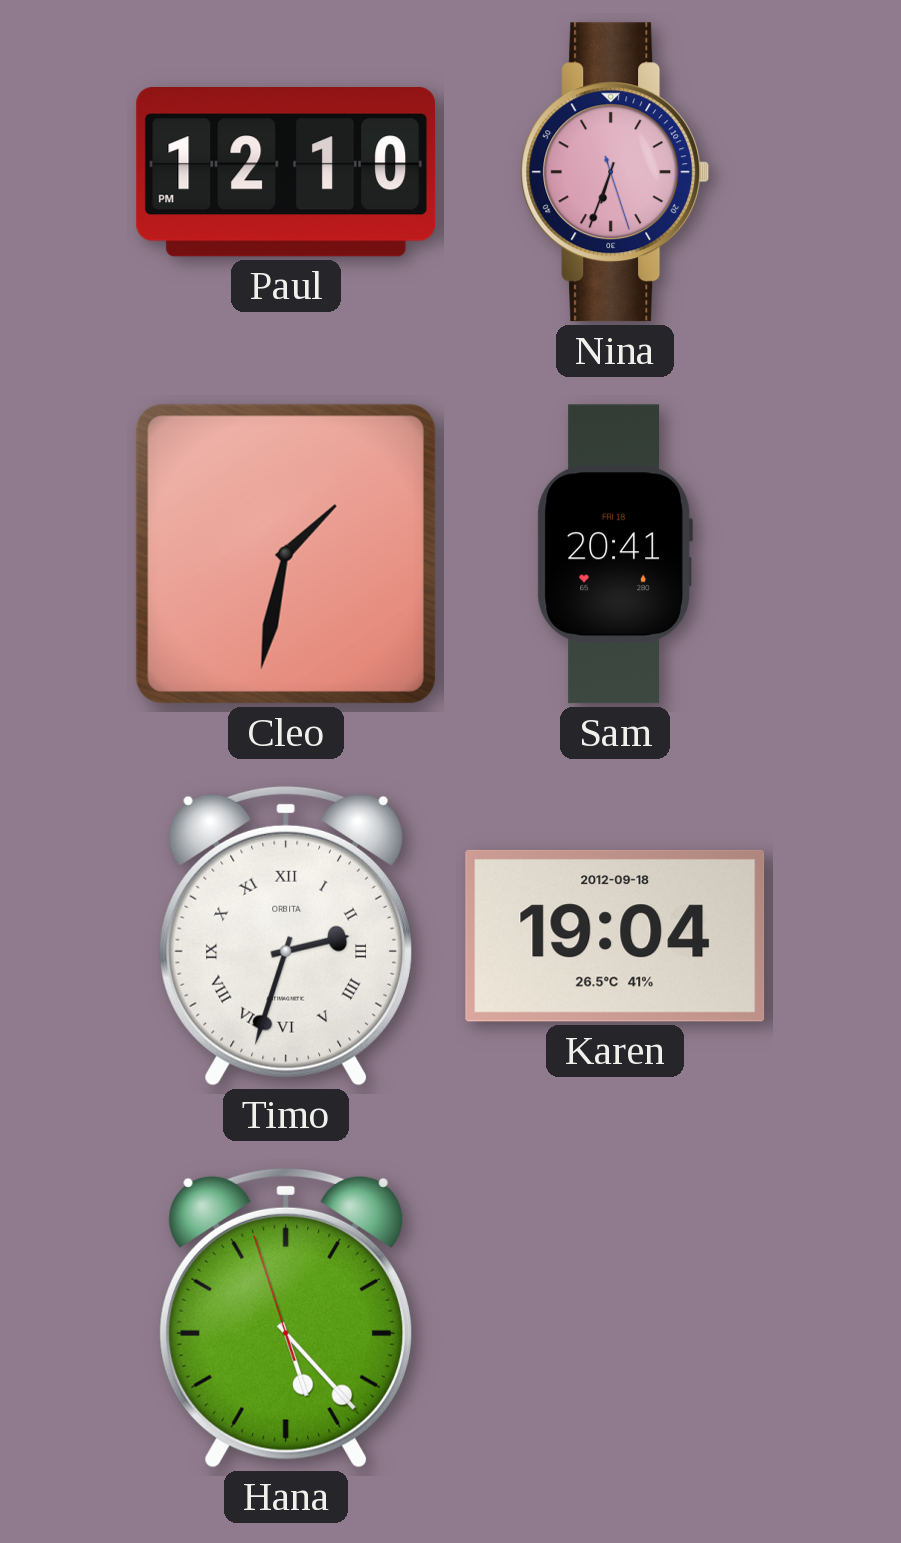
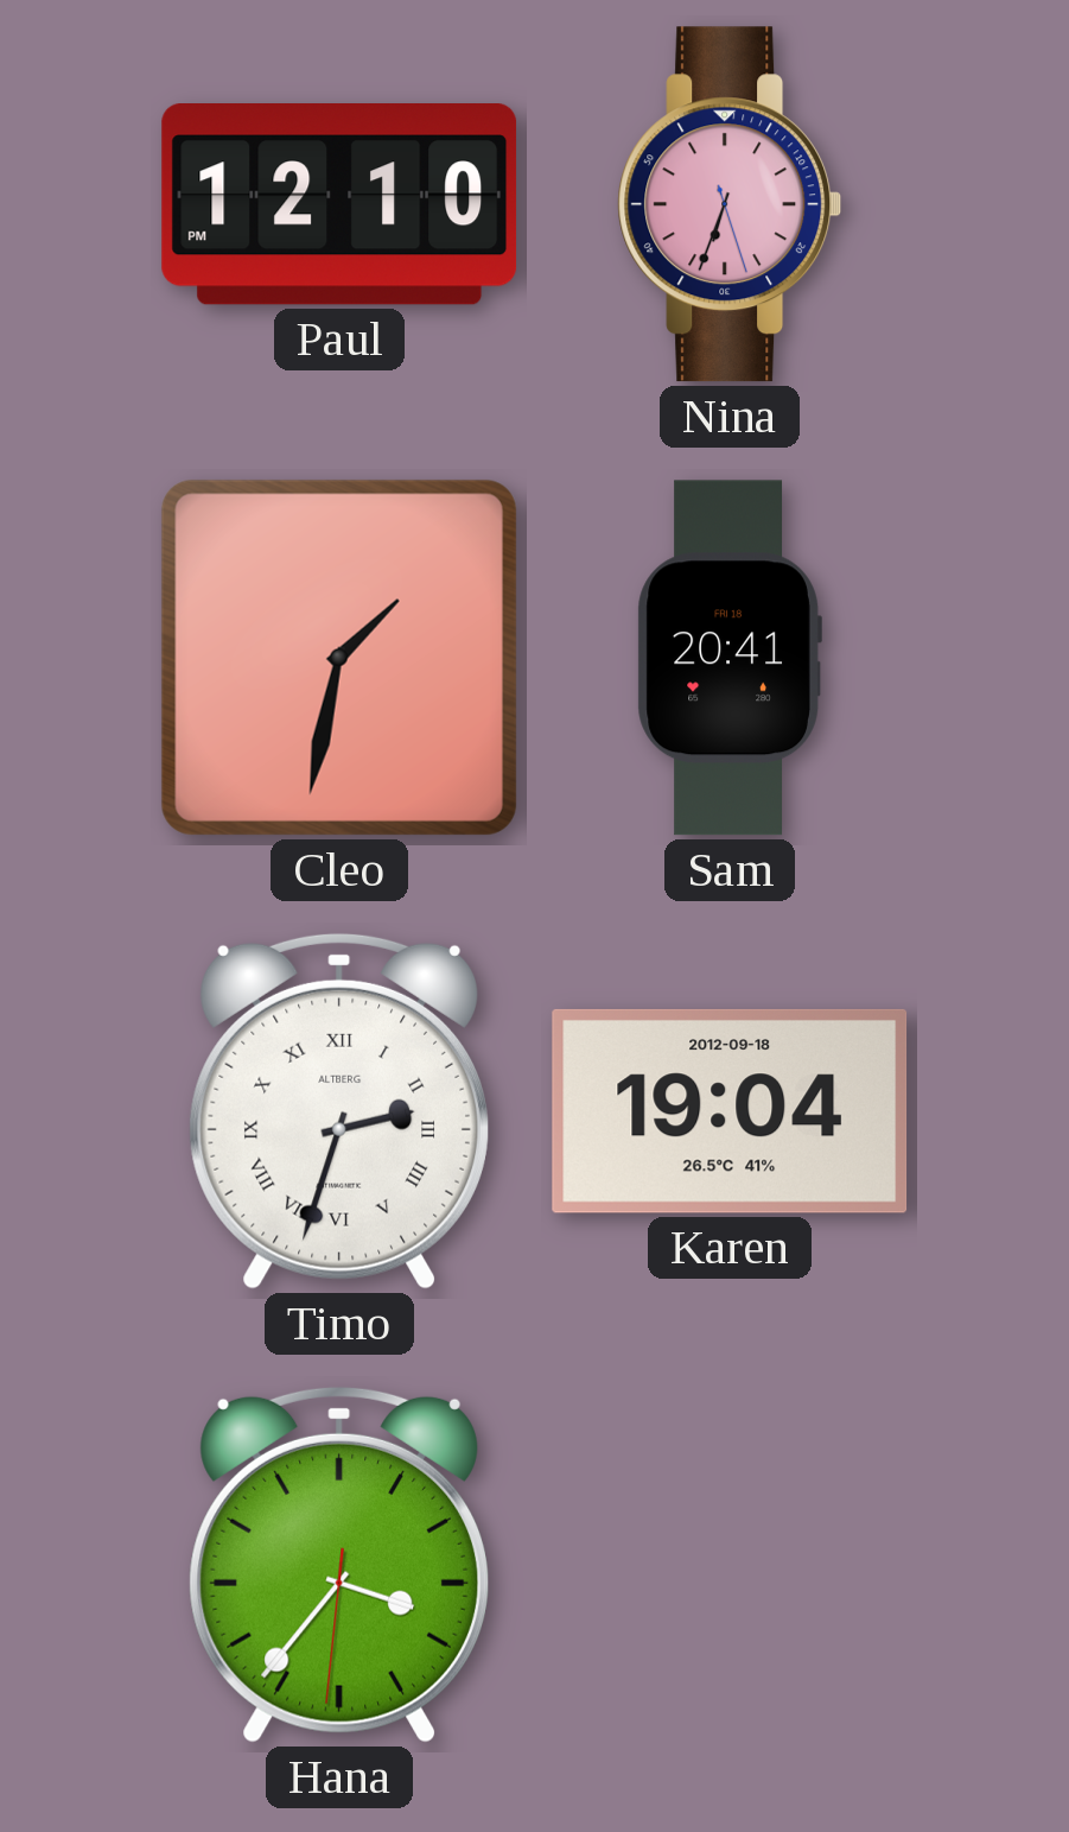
Timo brand: ORBITA -> ALTBERG
Hana: 5:22 -> 3:36
